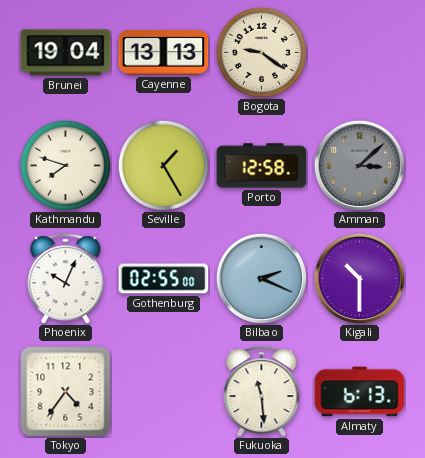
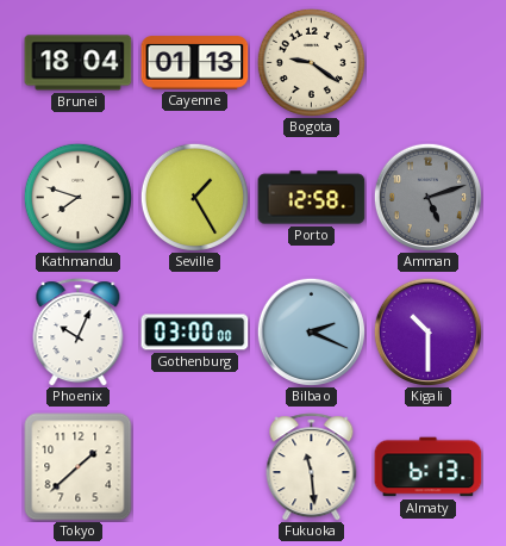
Brunei: 19:04 -> 18:04
Cayenne: 13:13 -> 01:13
Amman: 3:08 -> 5:12
Gothenburg: 02:55 -> 03:00
Tokyo: 4:36 -> 1:38
